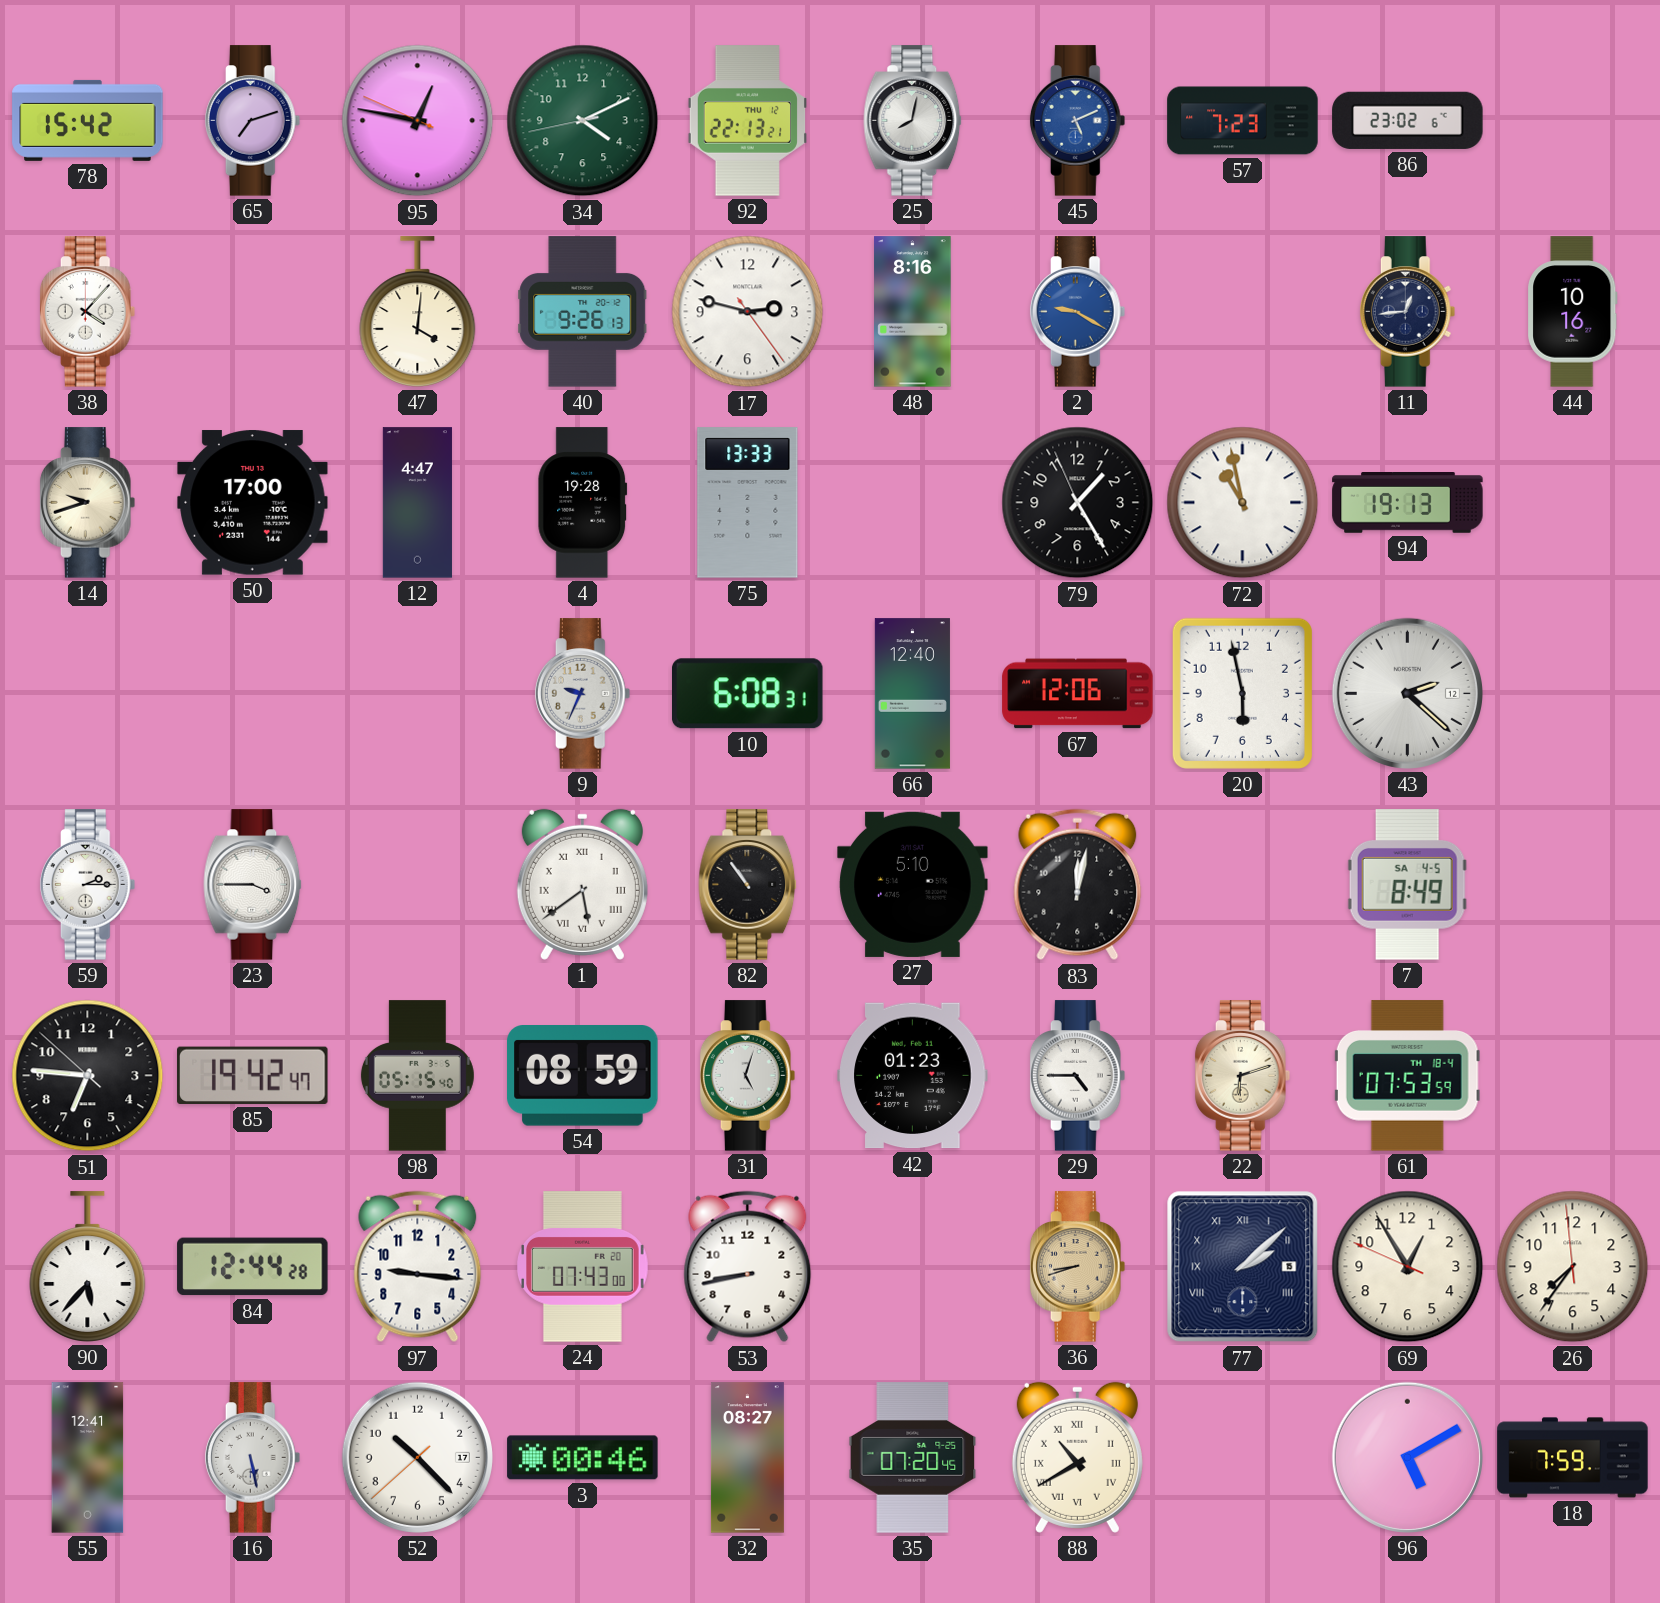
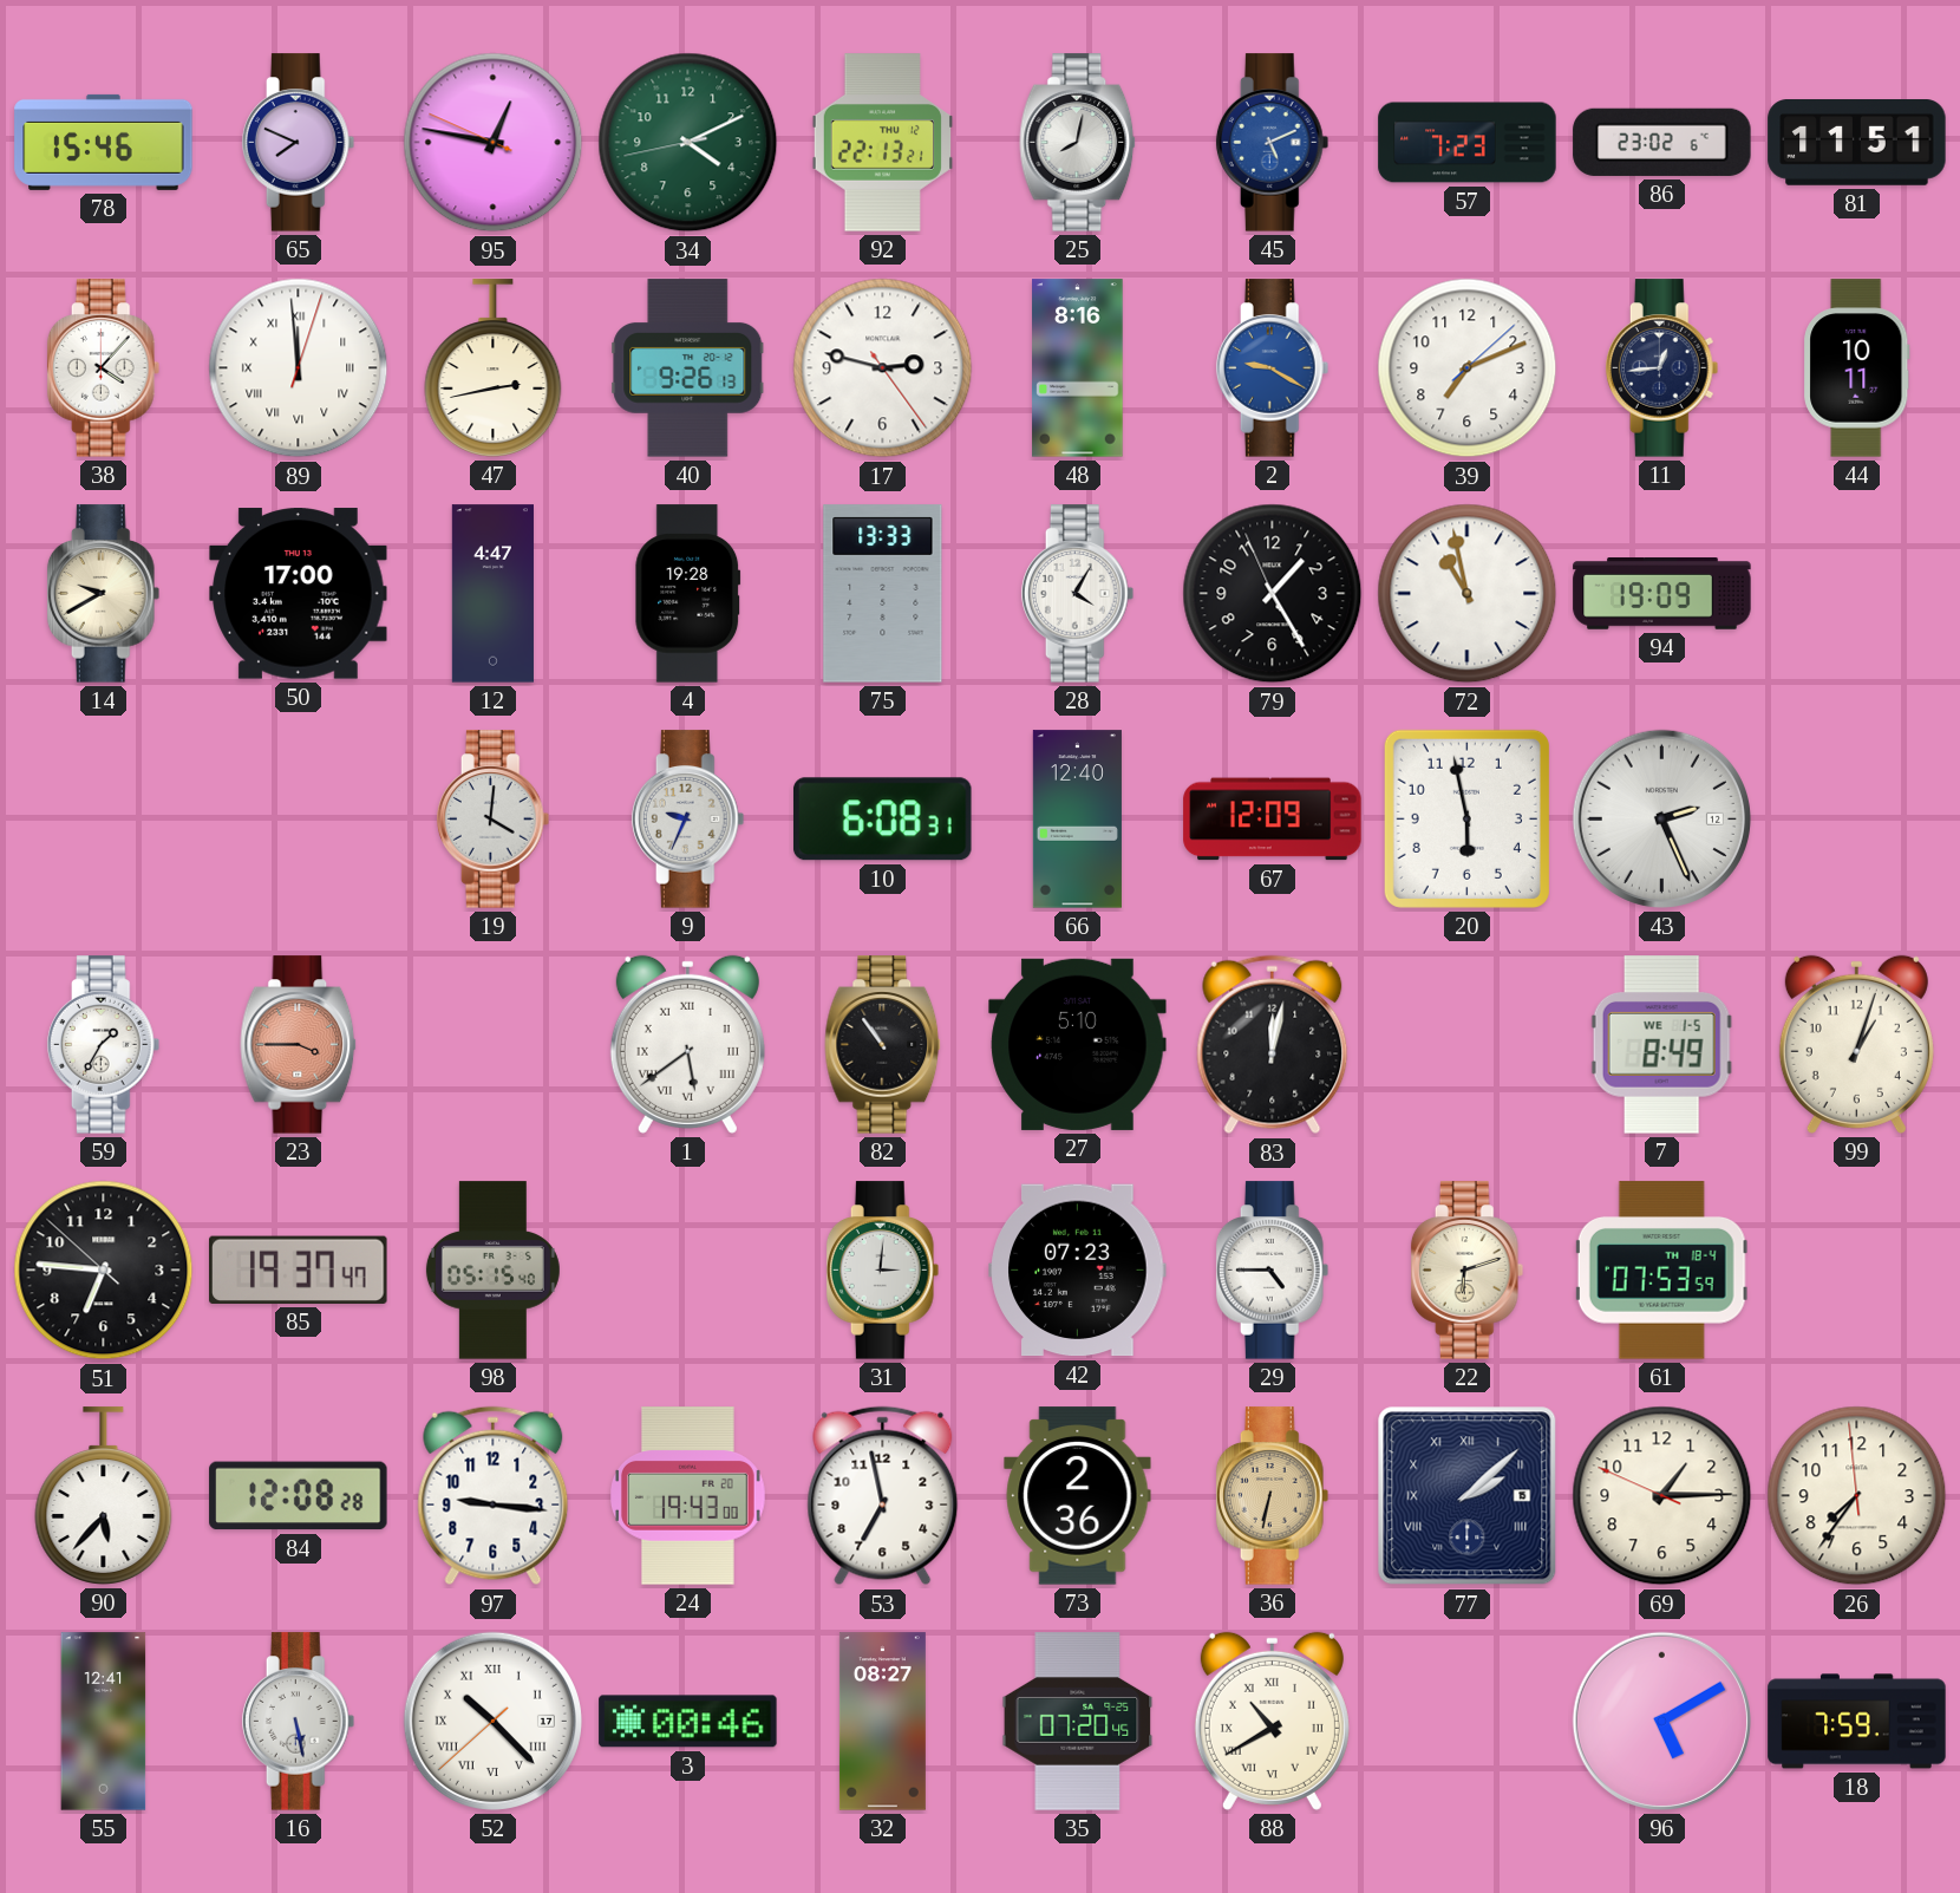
78: 15:42 -> 15:46
65: 7:12 -> 7:49
81: none -> 11:51
89: none -> 11:59
47: 4:01 -> 2:43
39: none -> 7:11
44: 10:16 -> 10:11
14: 9:42 -> 9:40
28: none -> 4:05
94: 19:13 -> 19:09
19: none -> 4:01
67: 12:06 -> 12:09
43: 2:22 -> 2:26
59: 2:15 -> 1:35
23 dial: white -> salmon
7 date: SA 4-5 -> WE 1-5
99: none -> 1:03
85: 19:42 -> 19:37
54: 08:59 -> none
31: 5:03 -> 3:01
42: 01:23 -> 07:23
84: 12:44 -> 12:08
24: 07:43 -> 19:43
53: 8:43 -> 6:58
73: none -> 2:36
36: 8:42 -> 6:32
69: 12:54 -> 1:14
52 numerals: Arabic -> Roman
